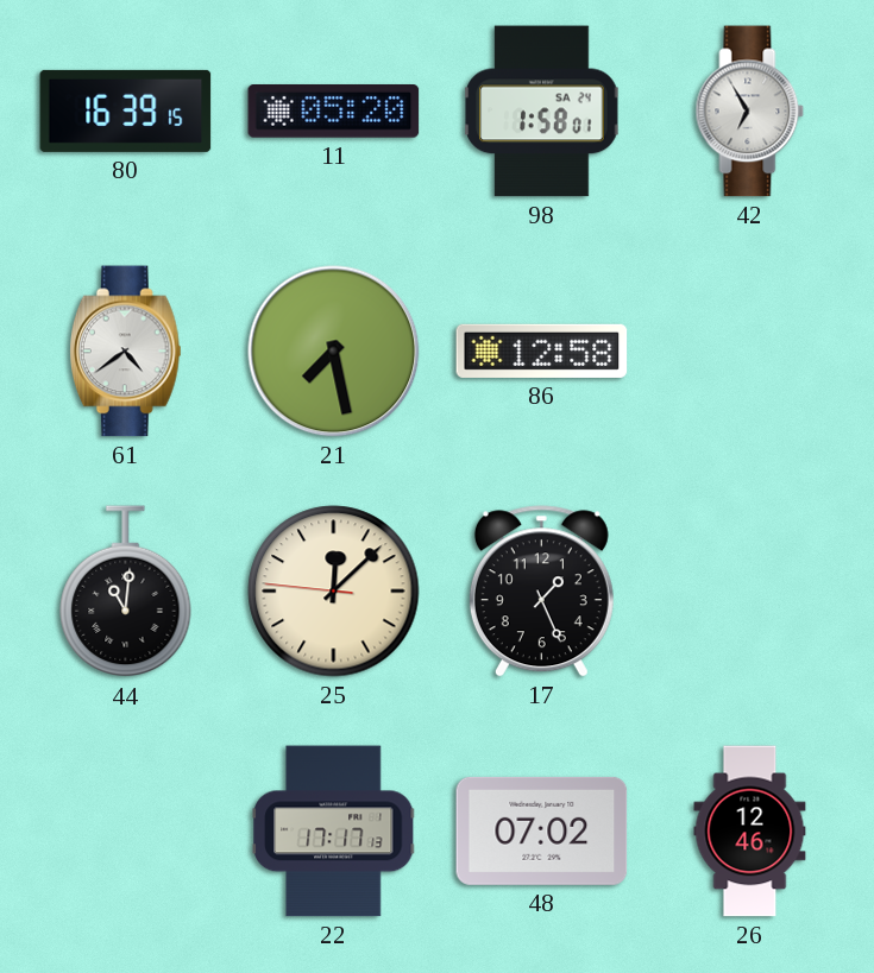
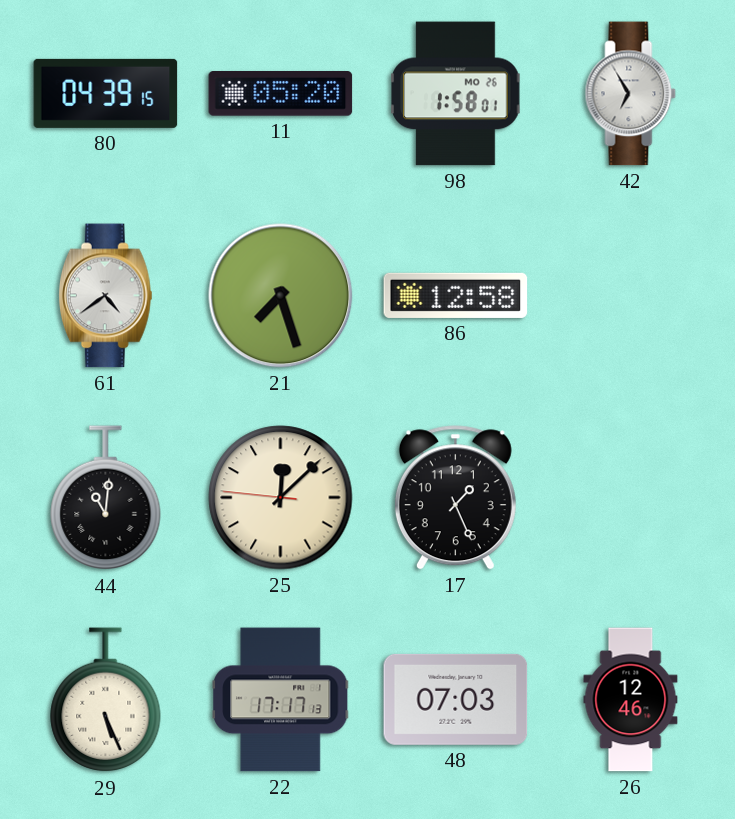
80: 16:39 -> 04:39
98 date: SA 24 -> MO 26
21: 7:28 -> 7:27
29: none -> 5:26
48: 07:02 -> 07:03
